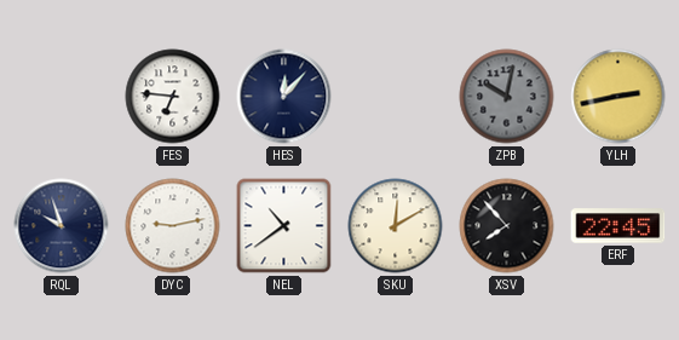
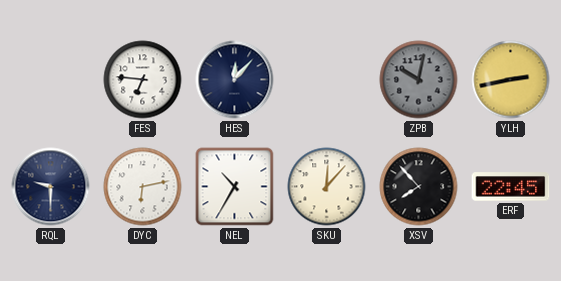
RQL: 9:57 -> 9:30
DYC: 9:13 -> 6:13
NEL: 10:39 -> 10:35
SKU: 12:10 -> 12:07
